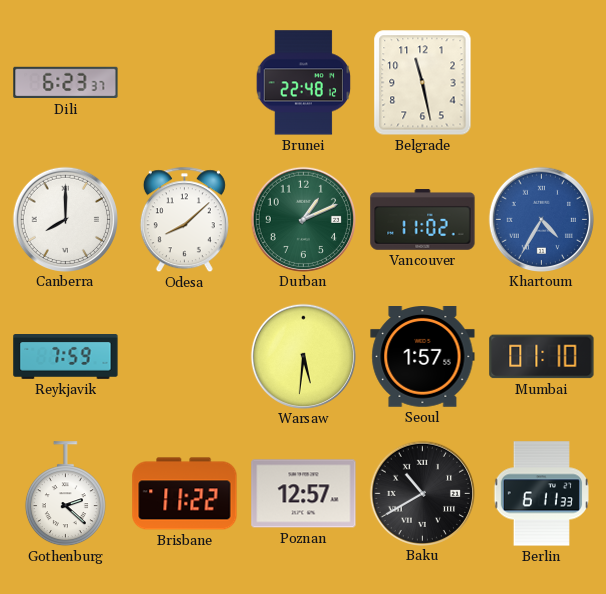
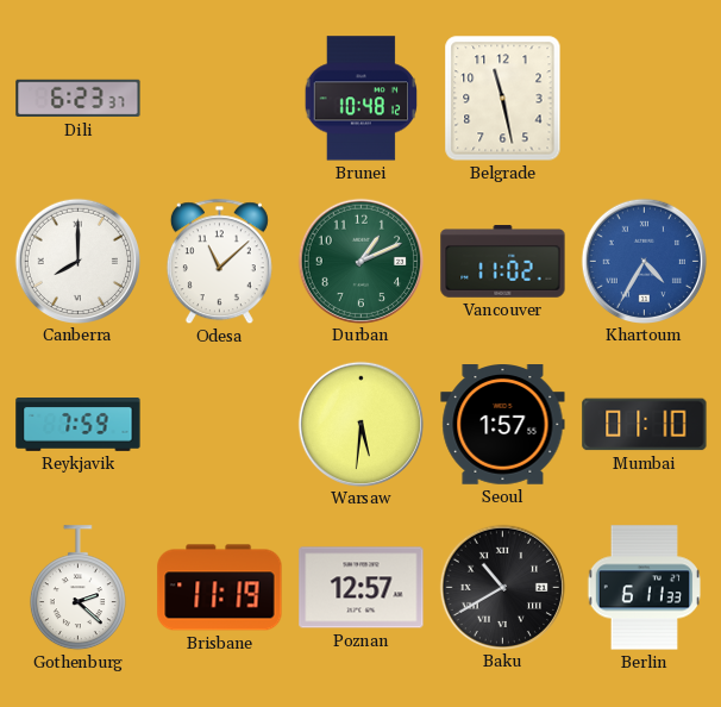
Brunei: 22:48 -> 10:48
Odesa: 8:08 -> 11:08
Brisbane: 11:22 -> 11:19
